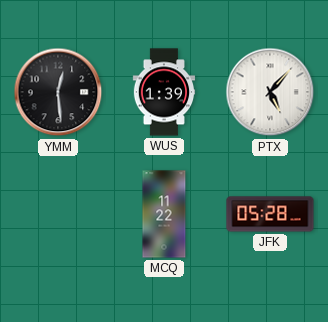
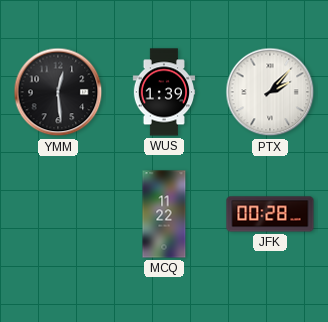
PTX: 5:07 -> 2:07
JFK: 05:28 -> 00:28
